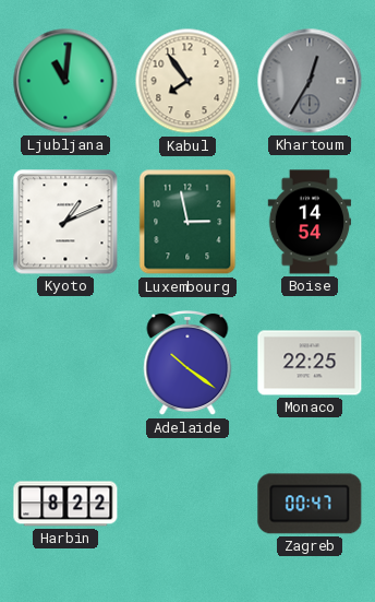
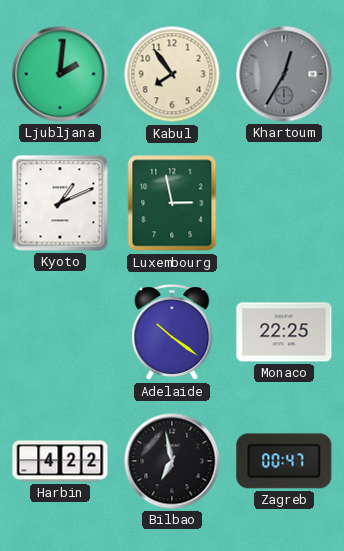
Ljubljana: 11:01 -> 2:01
Boise: 14:54 -> none
Harbin: 8:22 -> 4:22
Bilbao: none -> 6:58
